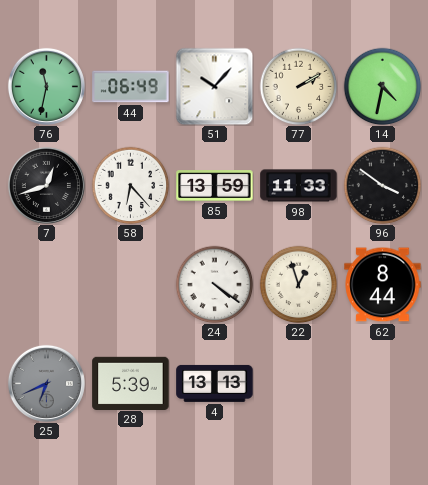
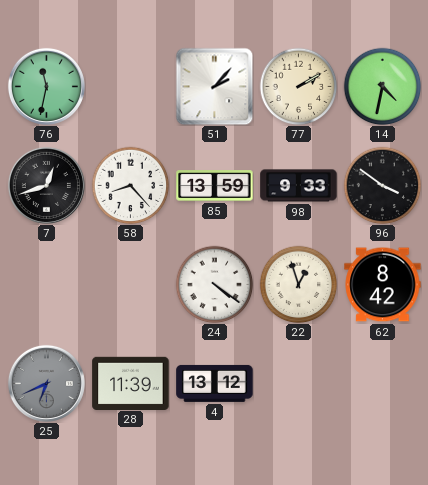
44: 06:49 -> none
51: 10:07 -> 2:07
58: 6:23 -> 8:23
98: 11:33 -> 9:33
62: 8:44 -> 8:42
28: 5:39 -> 11:39
4: 13:13 -> 13:12
